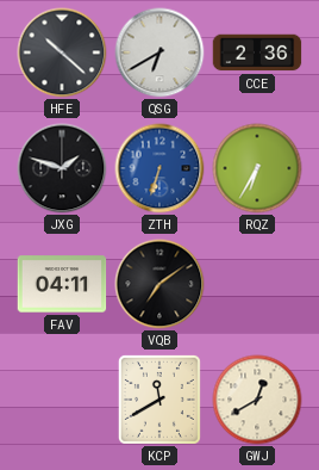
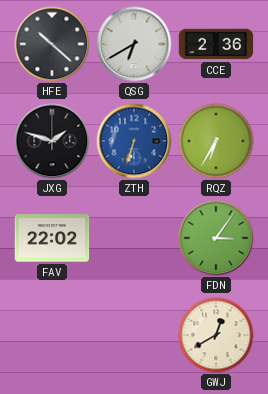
FAV: 04:11 -> 22:02
VQB: 7:09 -> none
FDN: none -> 3:06
KCP: 11:40 -> none
